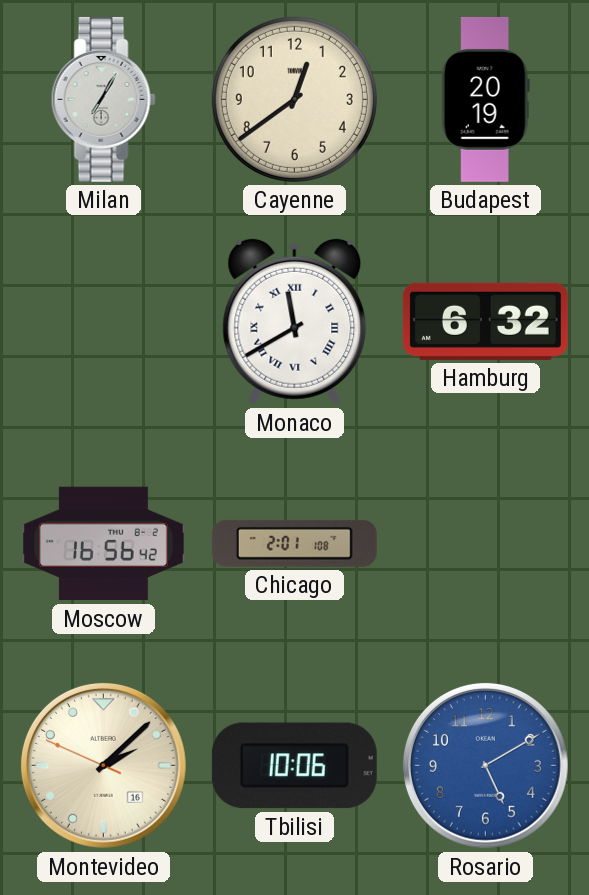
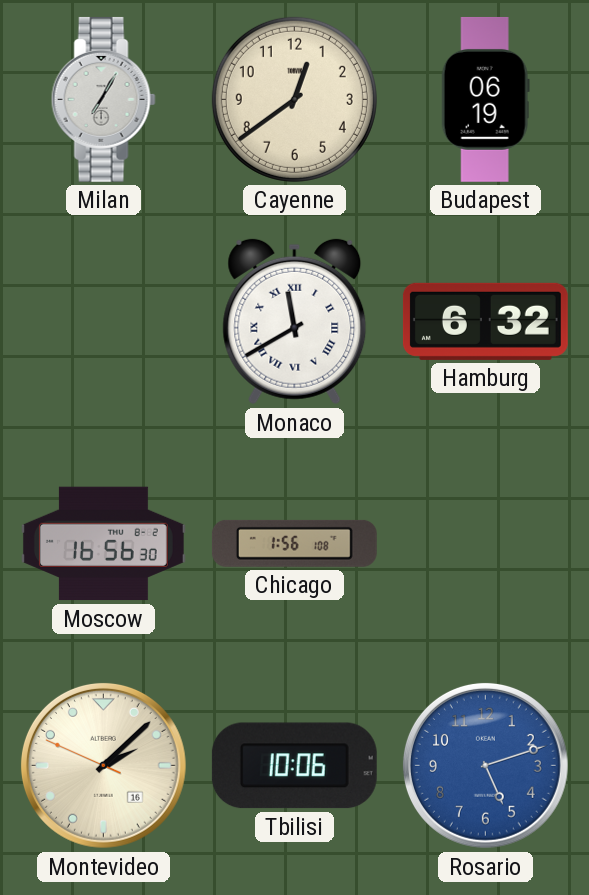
Budapest: 20:19 -> 06:19
Moscow: 16:56:42 -> 16:56:30
Chicago: 2:01 -> 1:56
Rosario: 5:10 -> 5:12
